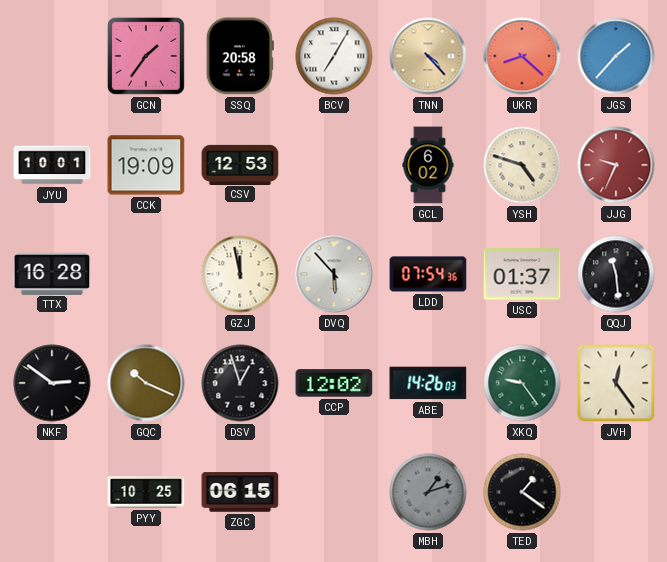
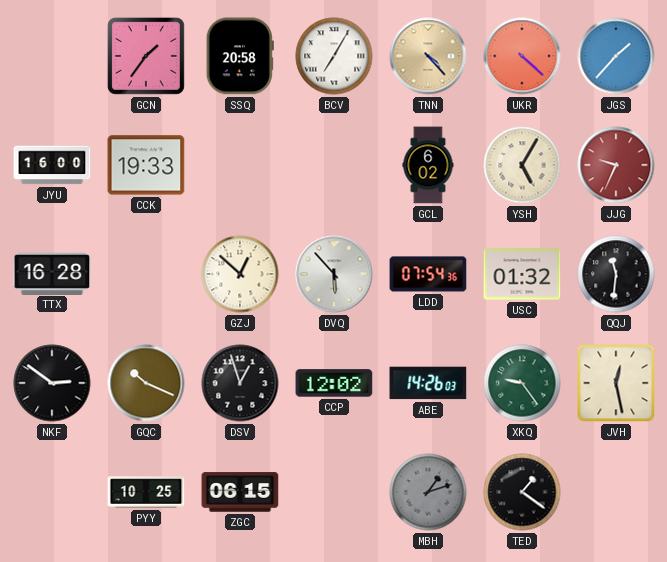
UKR: 8:22 -> 4:22
JYU: 10:01 -> 16:00
CCK: 19:09 -> 19:33
CSV: 12:53 -> none
YSH: 4:48 -> 5:05
GZJ: 11:58 -> 12:52
USC: 01:37 -> 01:32
QQJ: 11:29 -> 11:31
JVH: 12:24 -> 12:28
